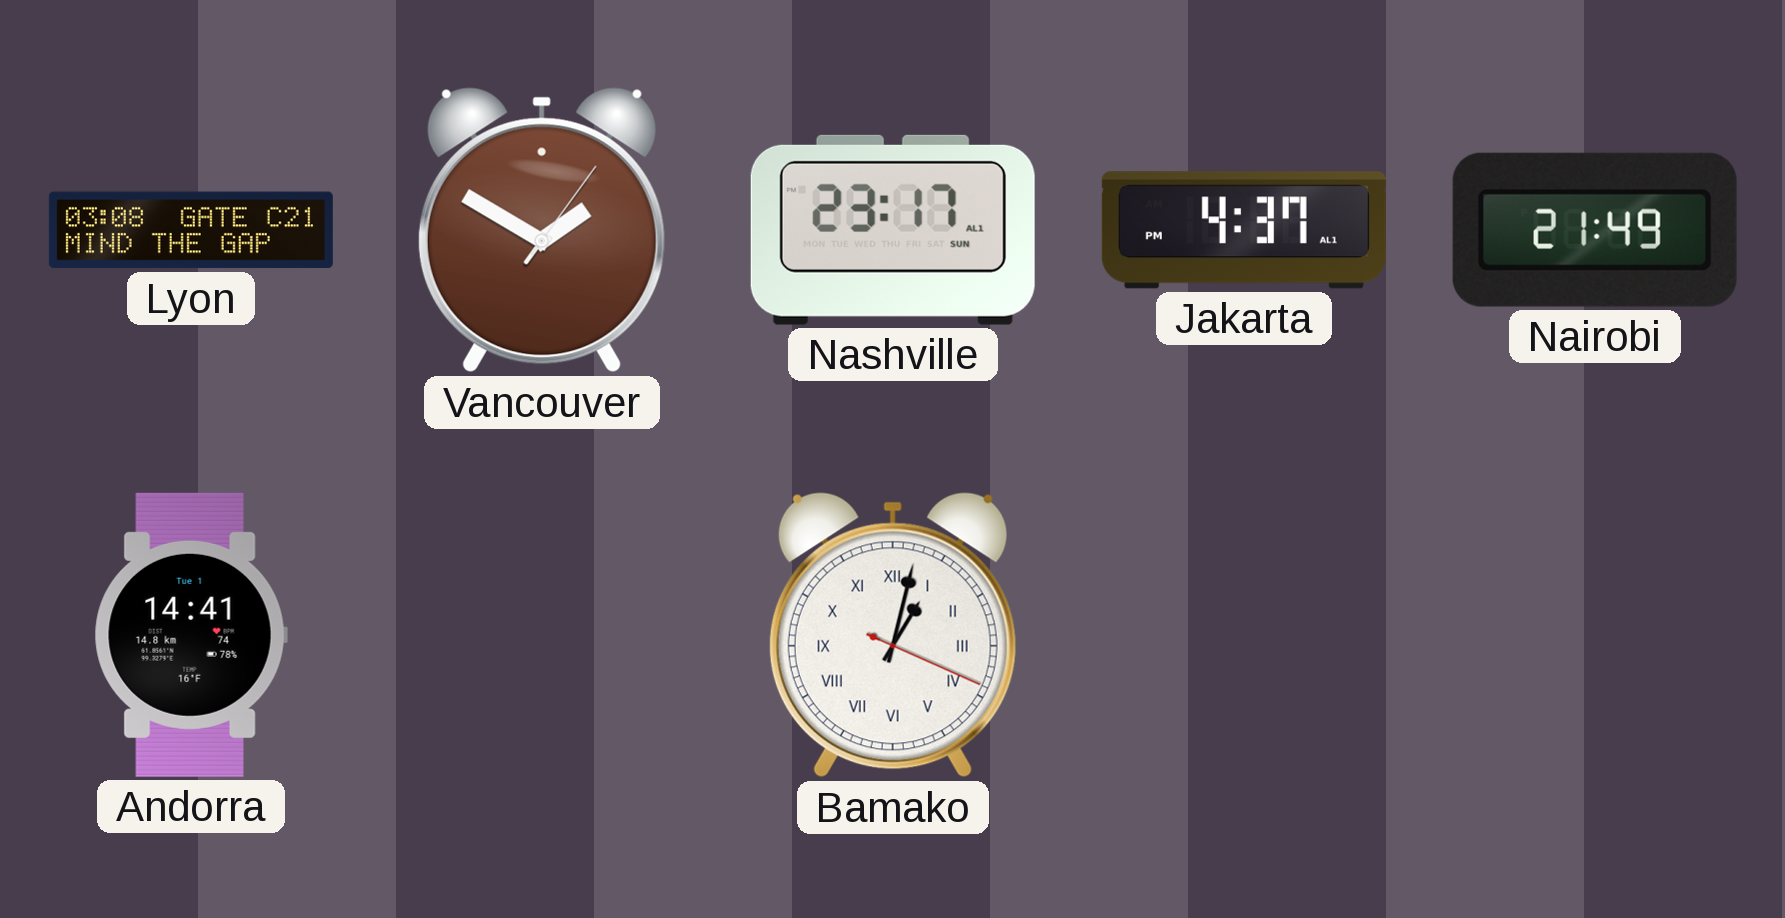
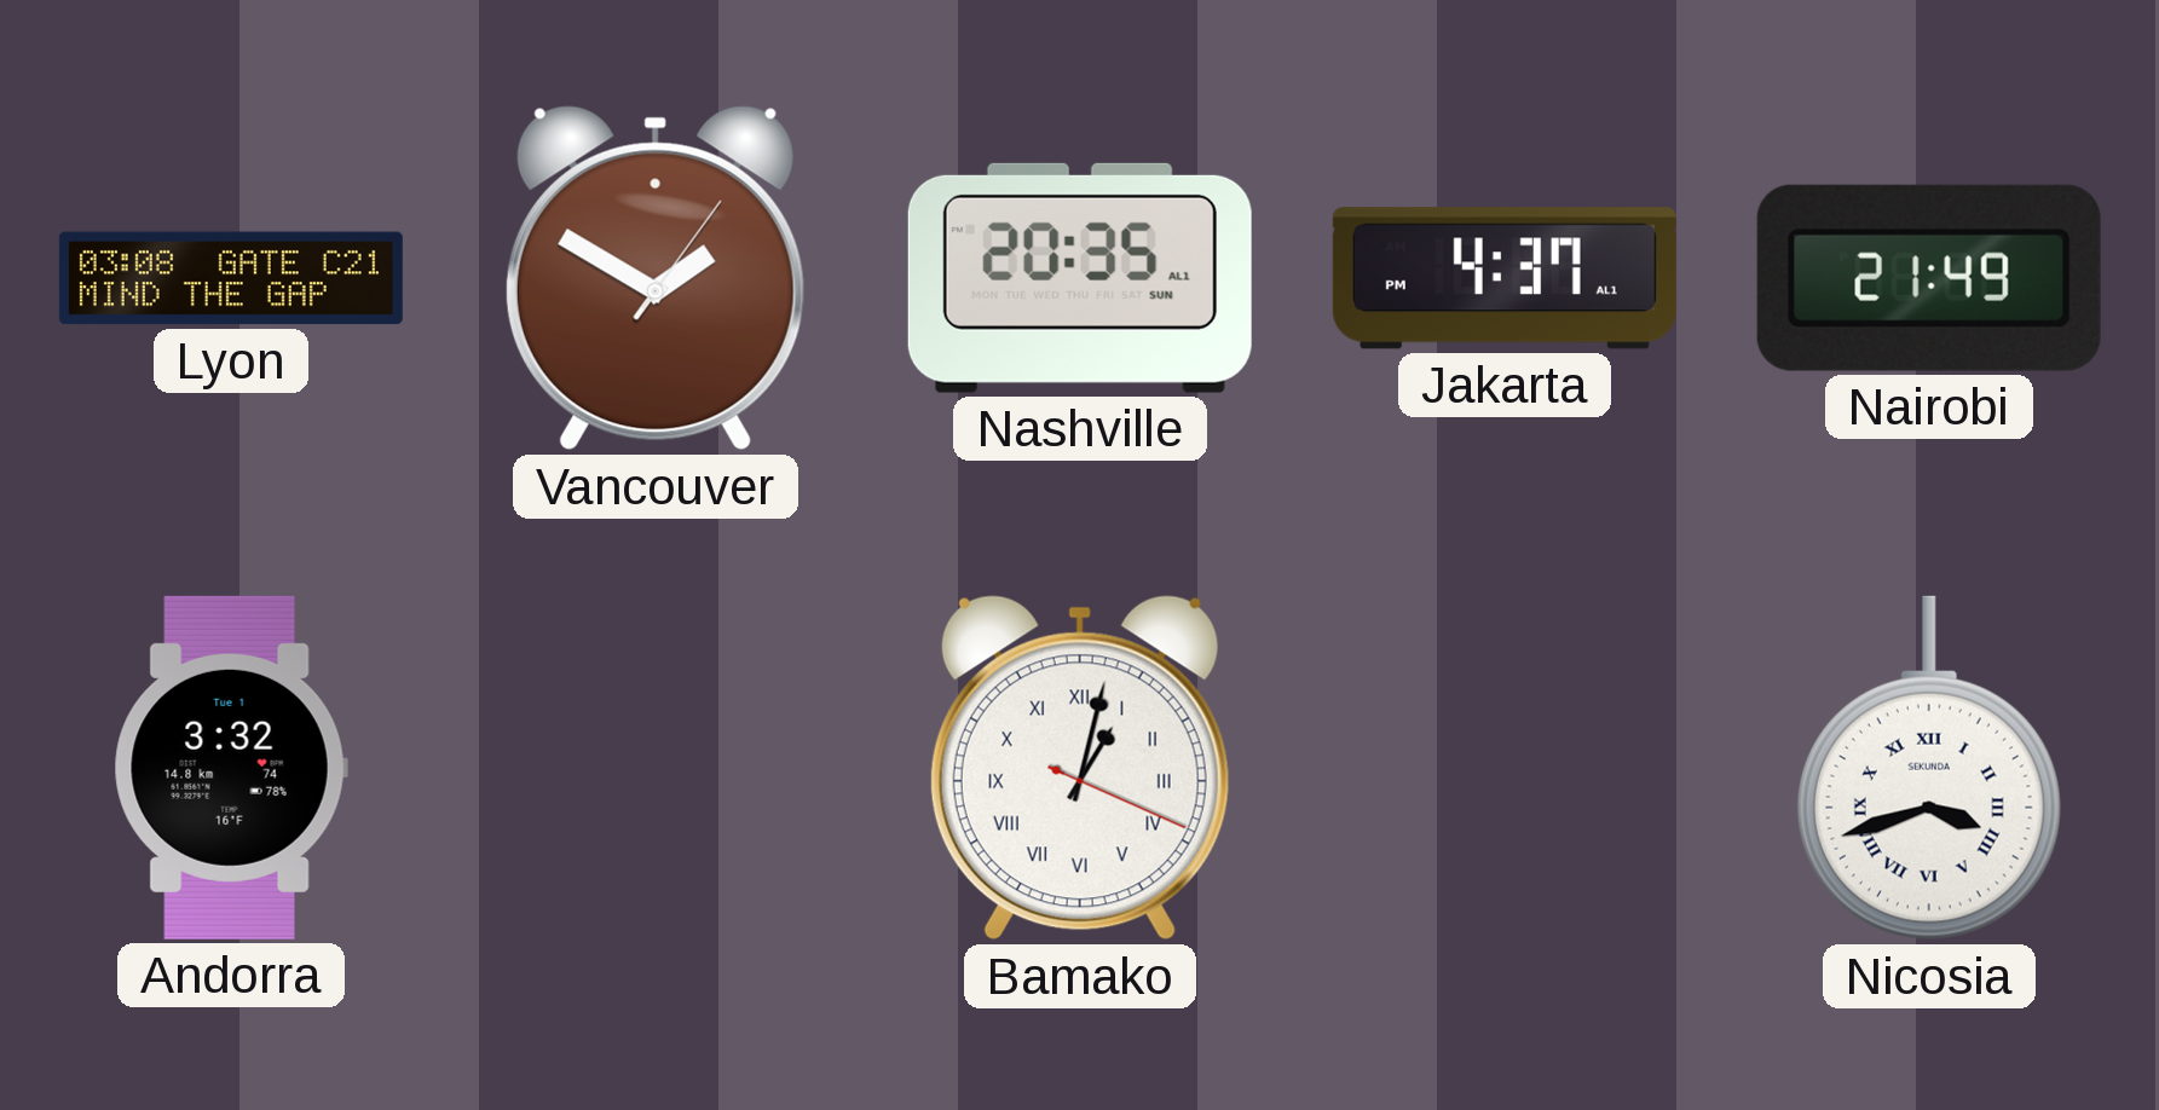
Nashville: 23:17 -> 20:35
Andorra: 14:41 -> 3:32
Nicosia: none -> 3:42
